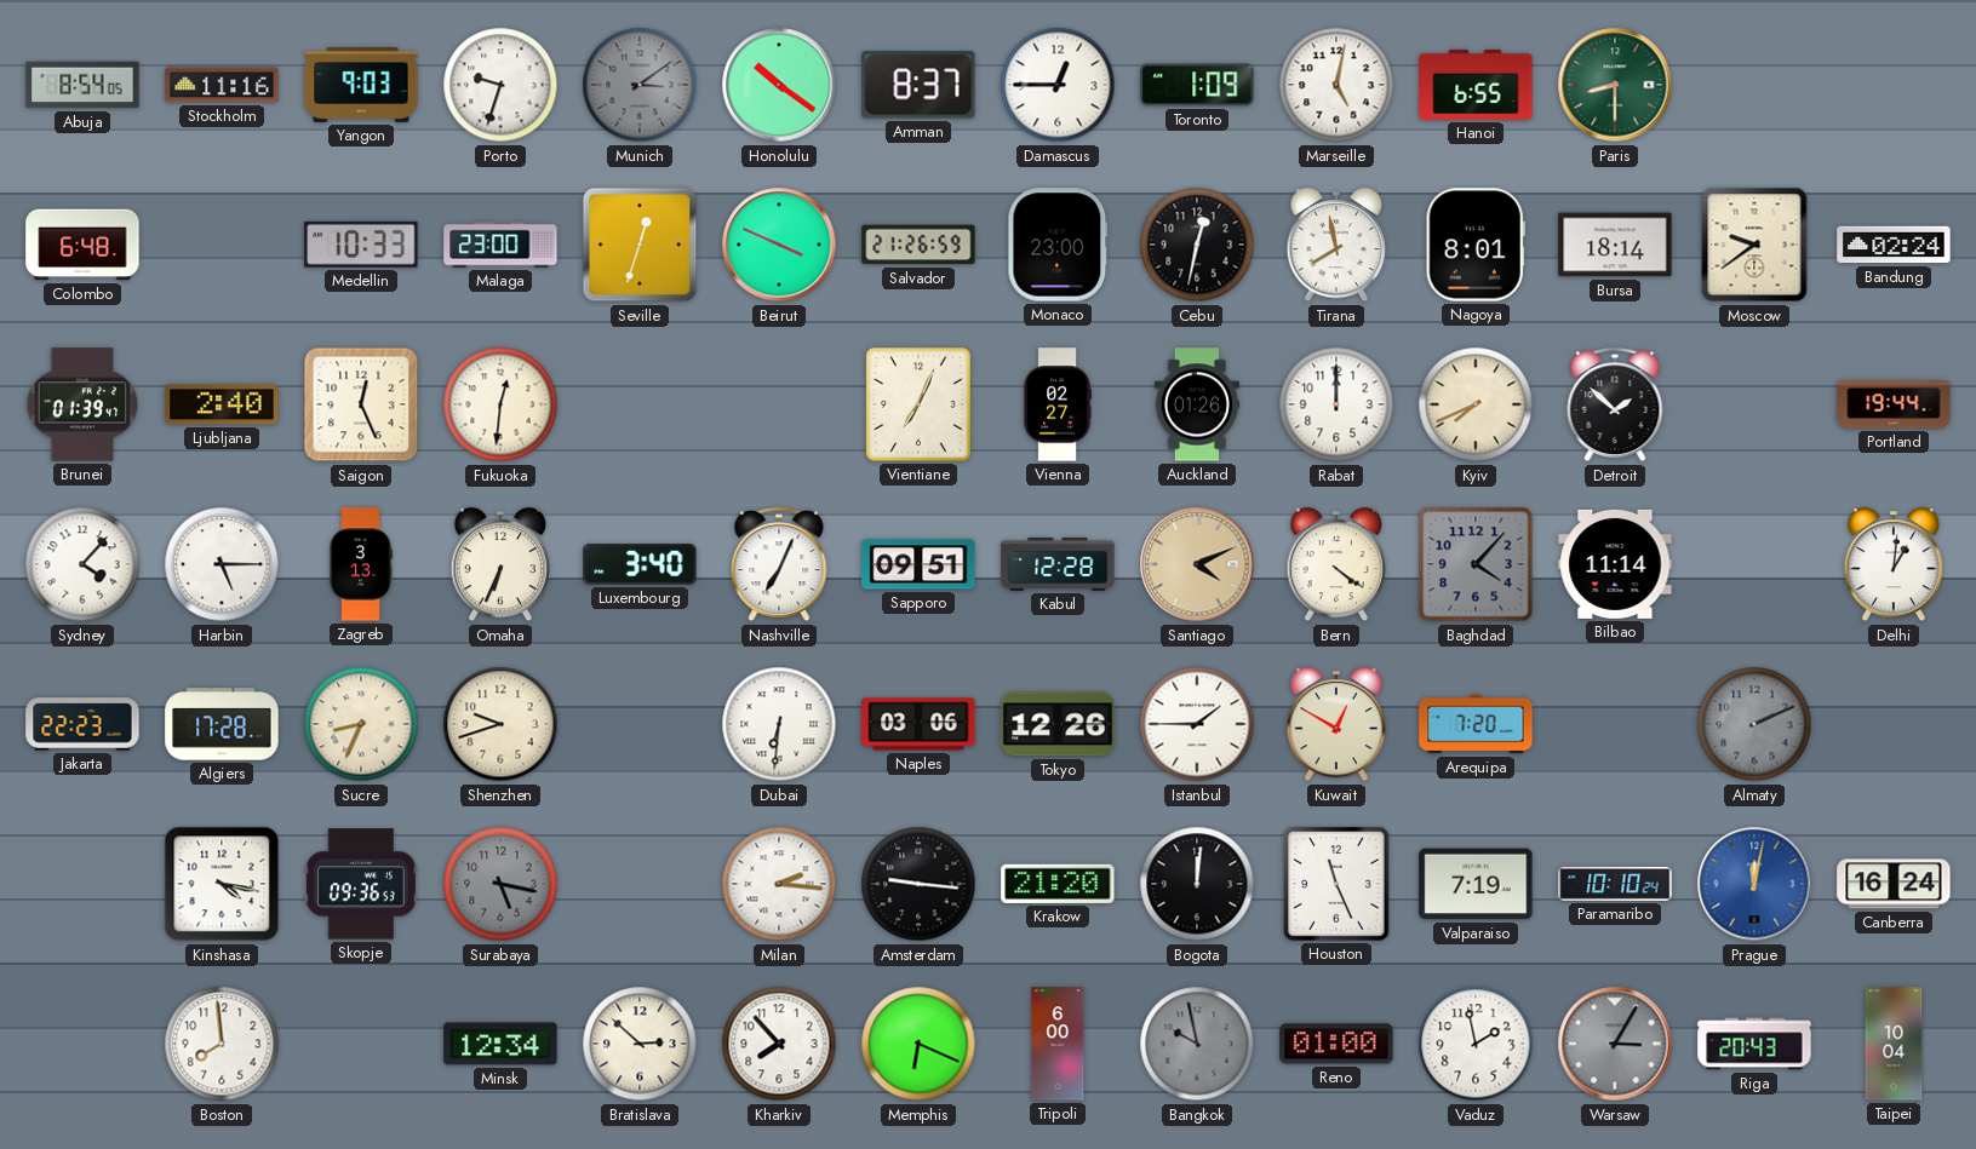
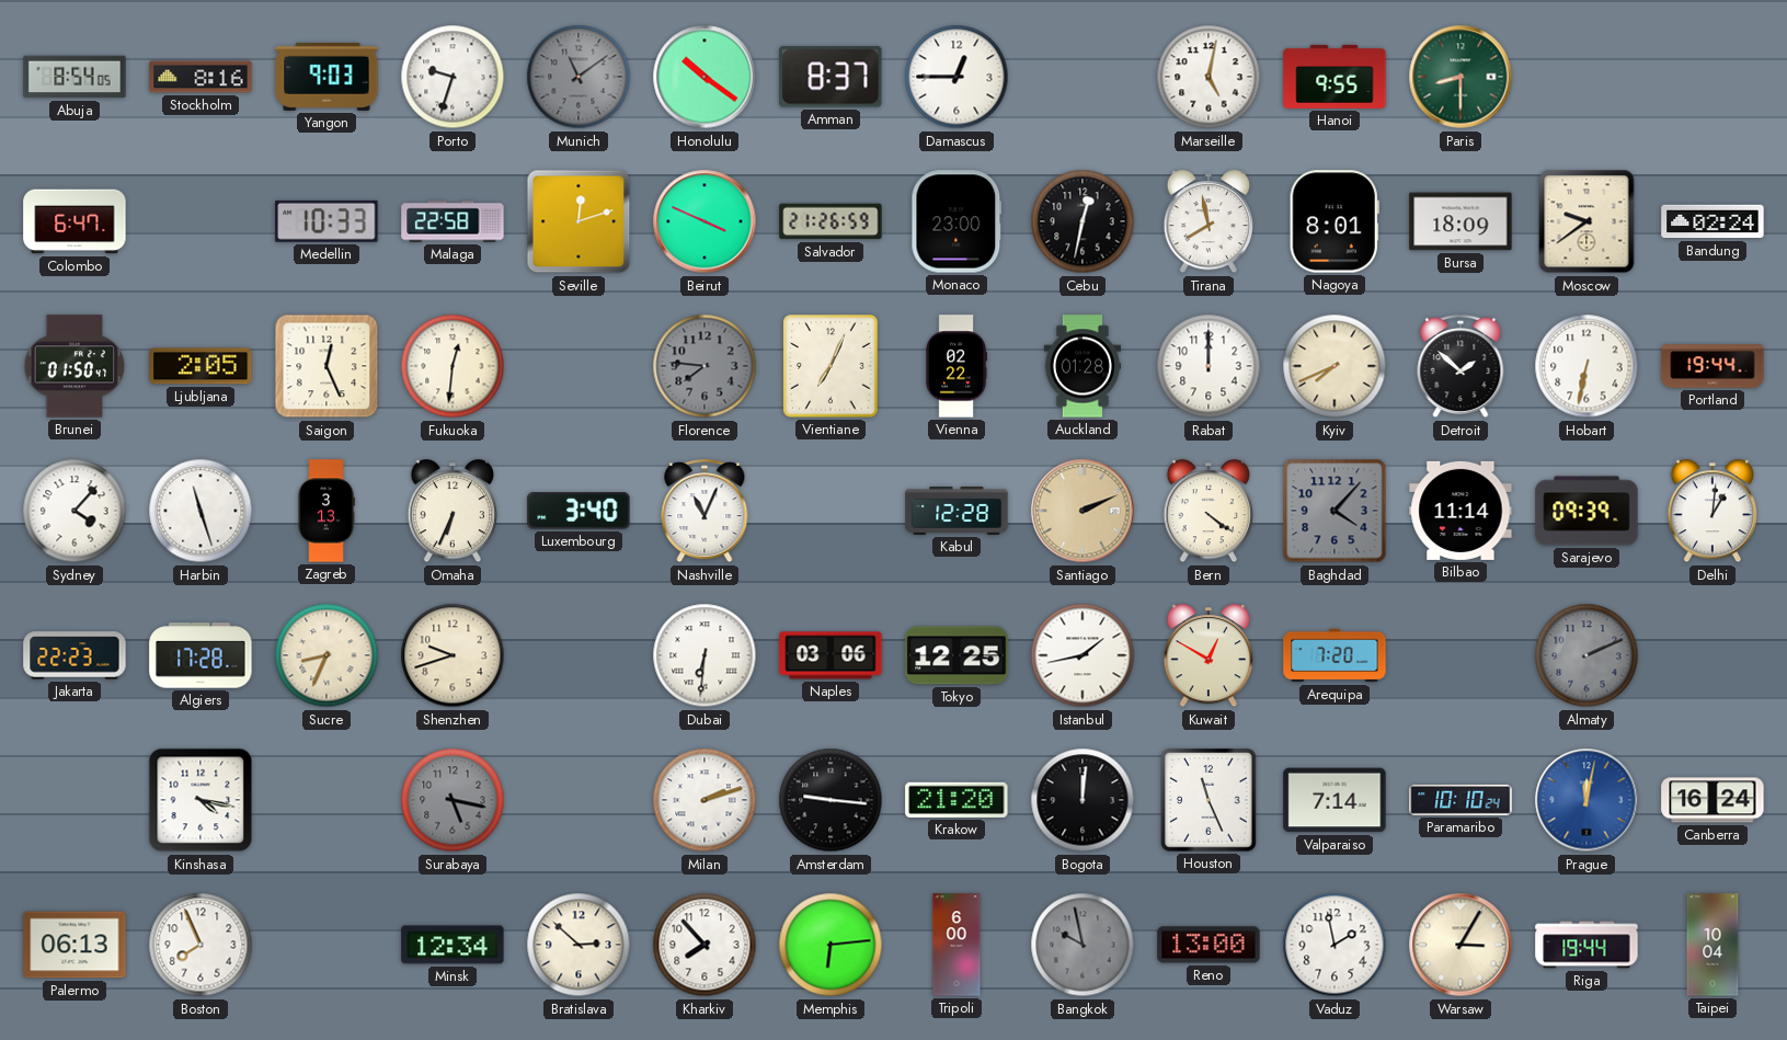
Stockholm: 11:16 -> 8:16
Munich: 3:09 -> 11:09
Toronto: 1:09 -> none
Hanoi: 6:55 -> 9:55
Colombo: 6:48 -> 6:47
Malaga: 23:00 -> 22:58
Seville: 12:33 -> 12:12
Bursa: 18:14 -> 18:09
Brunei: 01:39 -> 01:50
Ljubljana: 2:40 -> 2:05
Florence: none -> 7:46
Vienna: 02:27 -> 02:22
Auckland: 01:26 -> 01:28
Hobart: none -> 6:32
Harbin: 5:15 -> 11:27
Nashville: 7:04 -> 11:04
Sapporo: 09:51 -> none
Santiago: 4:11 -> 2:11
Sarajevo: none -> 09:39
Tokyo: 12:26 -> 12:25
Istanbul: 1:45 -> 1:43
Skopje: 09:36 -> none
Milan: 2:16 -> 2:12
Valparaiso: 7:19 -> 7:14
Palermo: none -> 06:13
Boston: 7:59 -> 7:56
Memphis: 6:19 -> 6:14
Reno: 01:00 -> 13:00
Warsaw dial: grey -> cream
Riga: 20:43 -> 19:44
